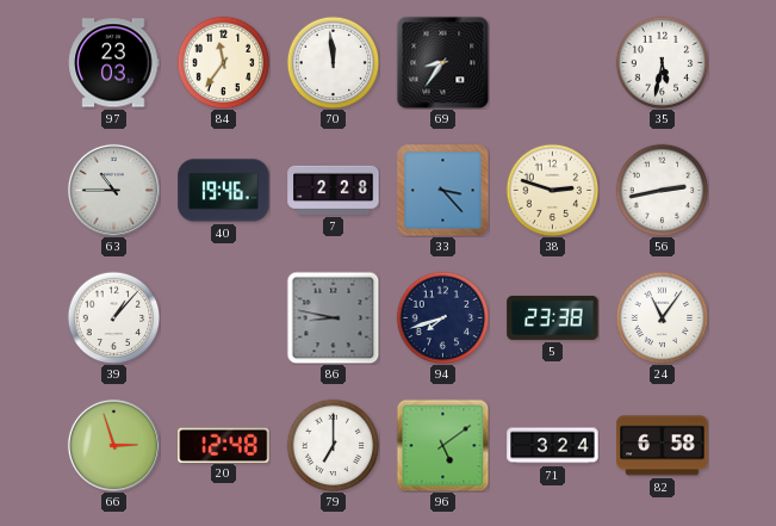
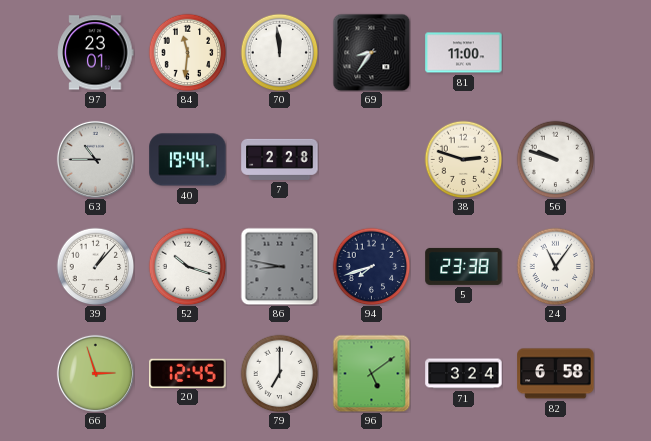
97: 23:03 -> 23:01
84: 11:36 -> 11:31
81: none -> 11:00
35: 5:32 -> none
40: 19:46 -> 19:44
33: 3:23 -> none
56: 2:43 -> 9:48
52: none -> 10:18
20: 12:48 -> 12:45
